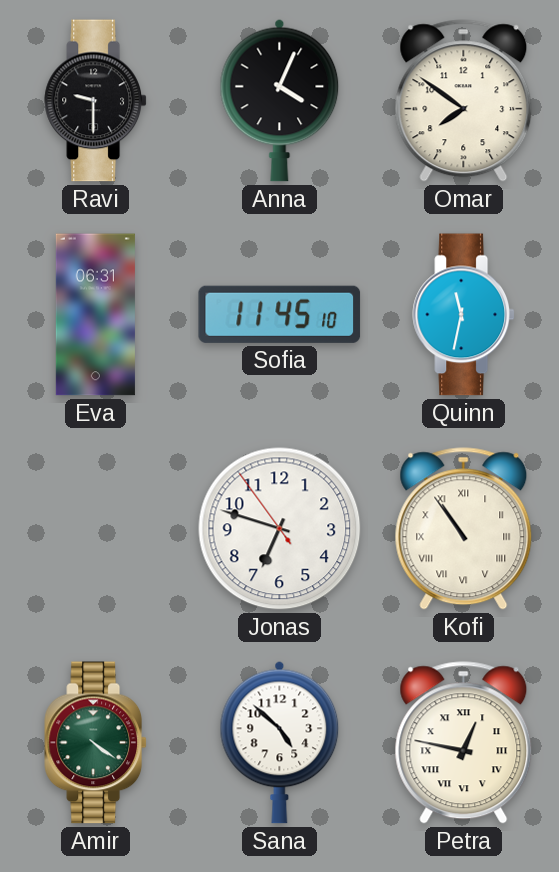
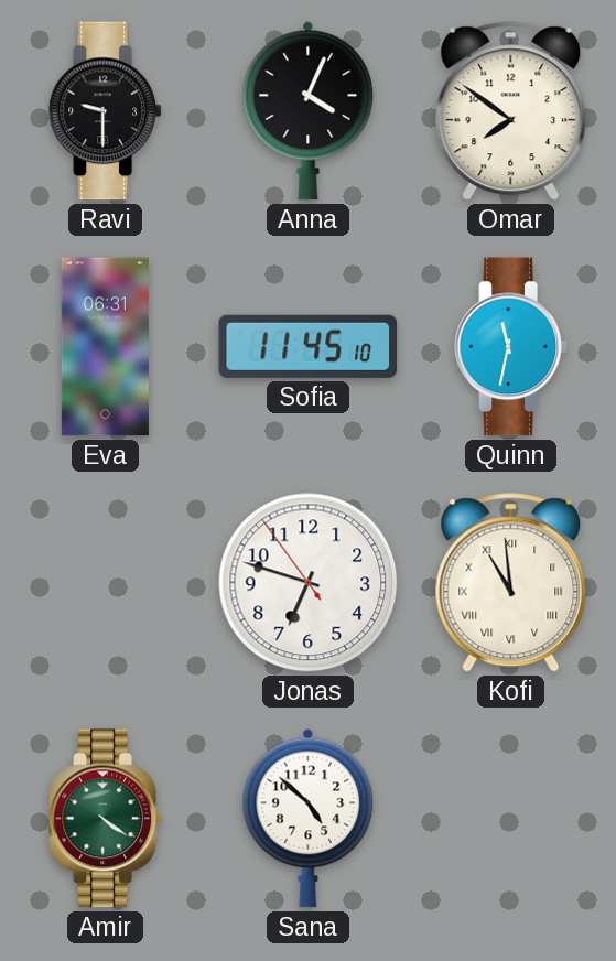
Kofi: 10:54 -> 10:59
Petra: 12:47 -> none
